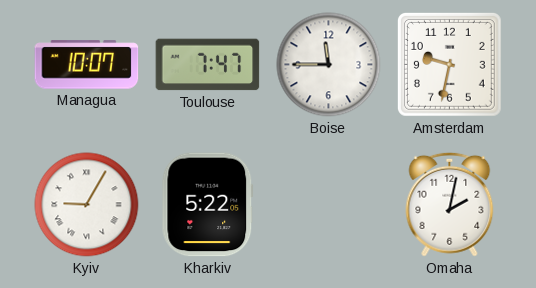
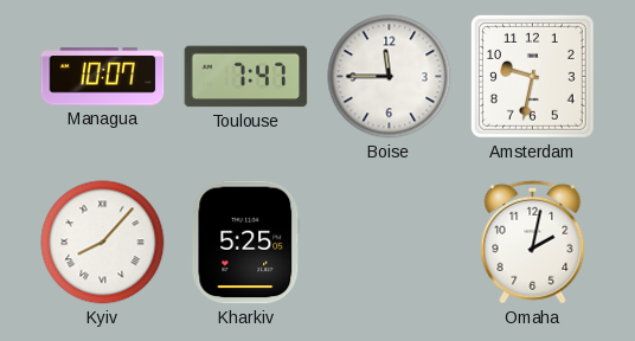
Kyiv: 9:05 -> 8:07
Kharkiv: 5:22 -> 5:25
